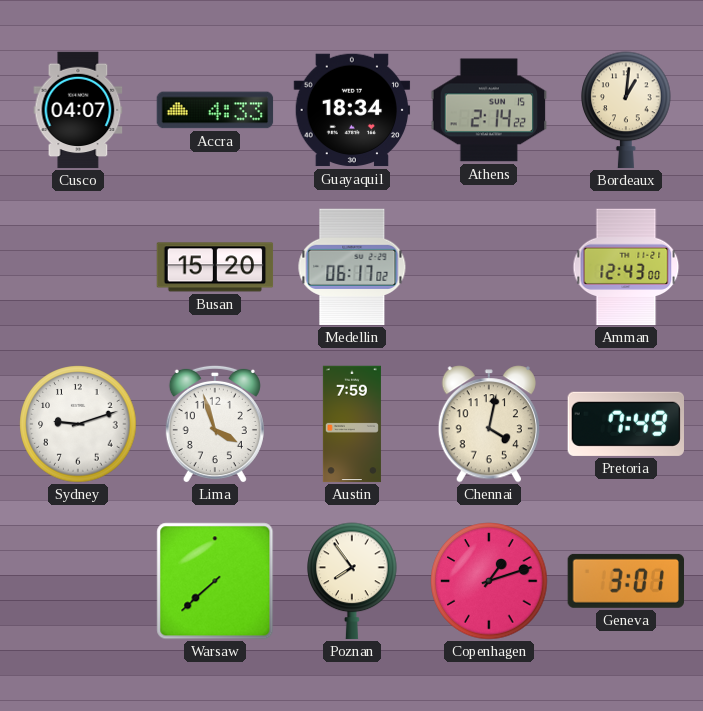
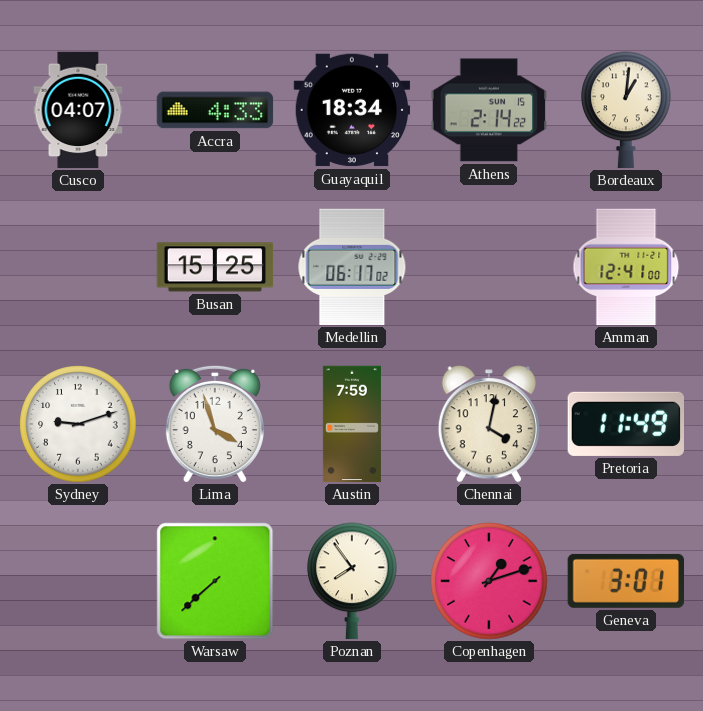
Busan: 15:20 -> 15:25
Amman: 12:43 -> 12:41
Pretoria: 7:49 -> 11:49
